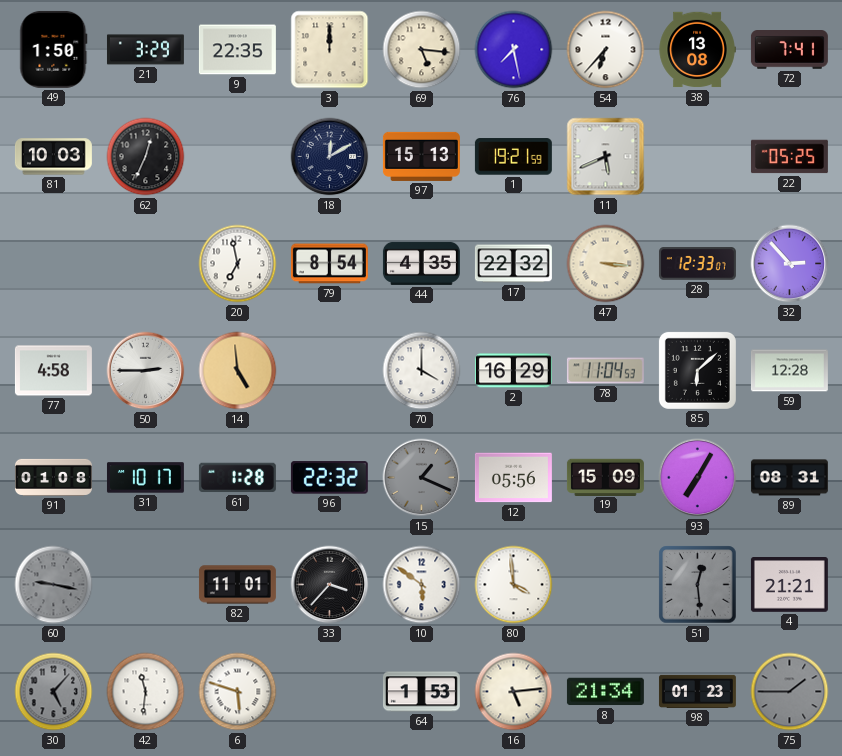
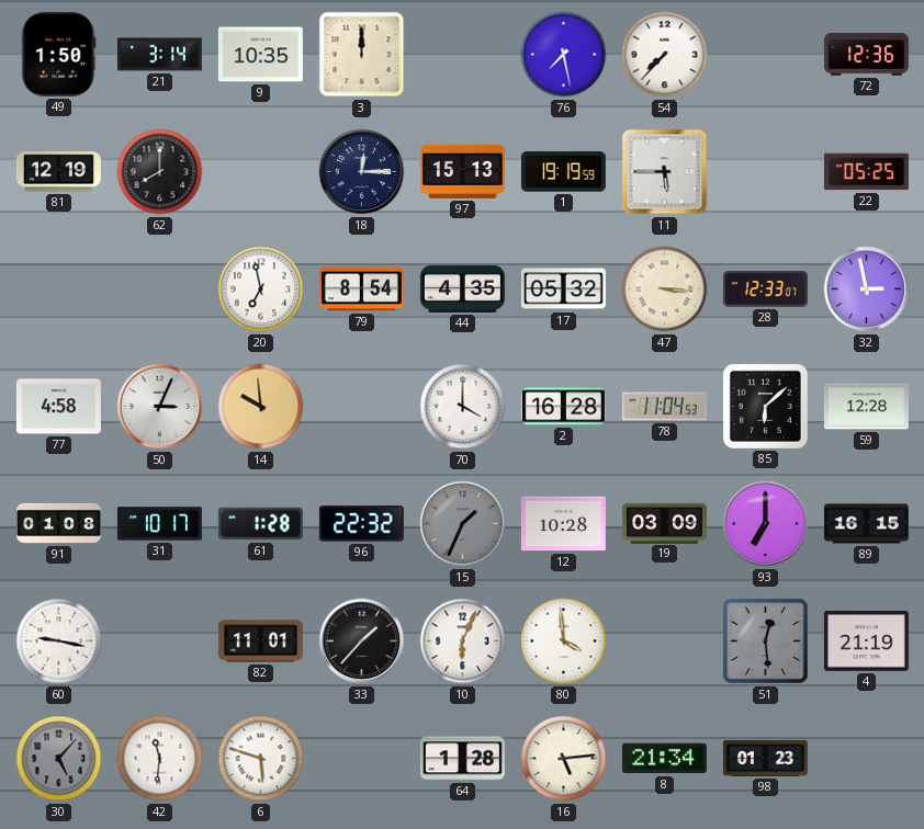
21: 3:29 -> 3:14
9: 22:35 -> 10:35
69: 5:16 -> none
54: 6:37 -> 7:37
38: 13:08 -> none
72: 7:41 -> 12:36
81: 10:03 -> 12:19
62: 12:34 -> 8:00
18: 12:10 -> 12:15
1: 19:21 -> 19:19
11: 5:41 -> 5:45
17: 22:32 -> 05:32
32: 2:53 -> 2:58
50: 2:45 -> 3:04
14: 4:59 -> 9:59
2: 16:29 -> 16:28
15: 1:19 -> 1:34
12: 05:56 -> 10:28
19: 15:09 -> 03:09
93: 7:05 -> 7:00
89: 08:31 -> 16:15
60 dial: grey -> white
33: 3:37 -> 1:37
10: 5:51 -> 6:04
4: 21:21 -> 21:19
64: 1:53 -> 1:28
75: 1:45 -> none
